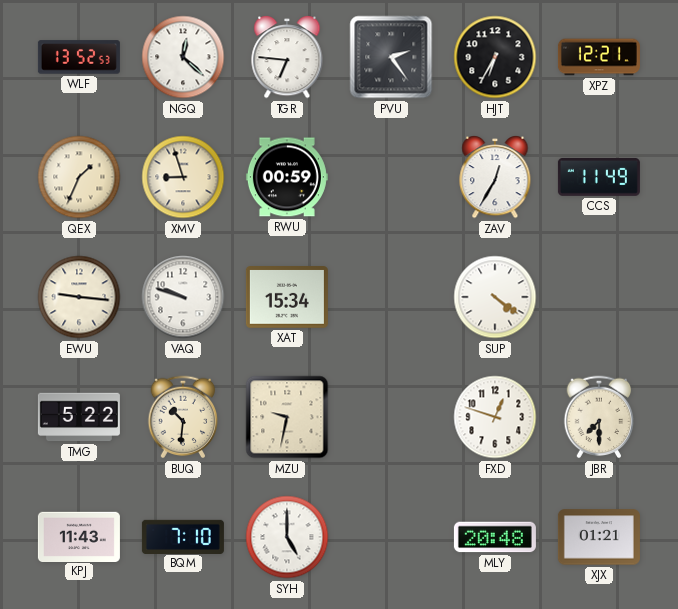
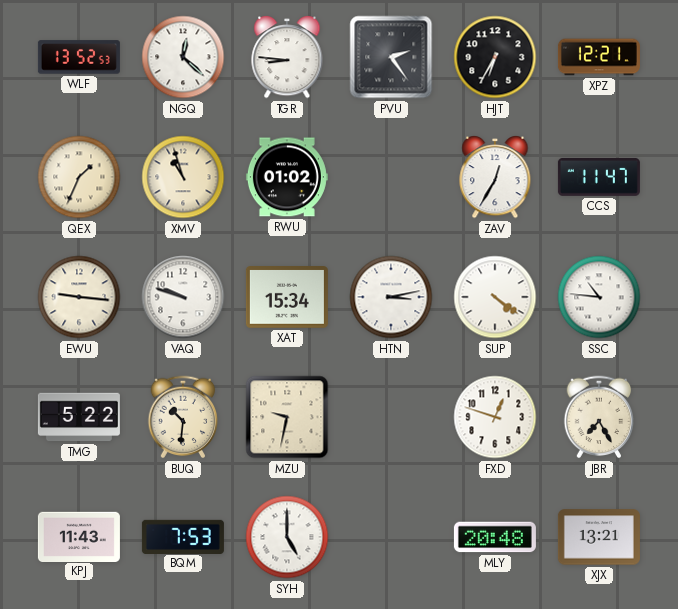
TGR: 6:46 -> 8:46
XMV: 8:57 -> 10:57
RWU: 00:59 -> 01:02
CCS: 11:49 -> 11:47
HTN: none -> 3:13
SSC: none -> 10:46
JBR: 7:30 -> 7:25
BQM: 7:10 -> 7:53
XJX: 01:21 -> 13:21
